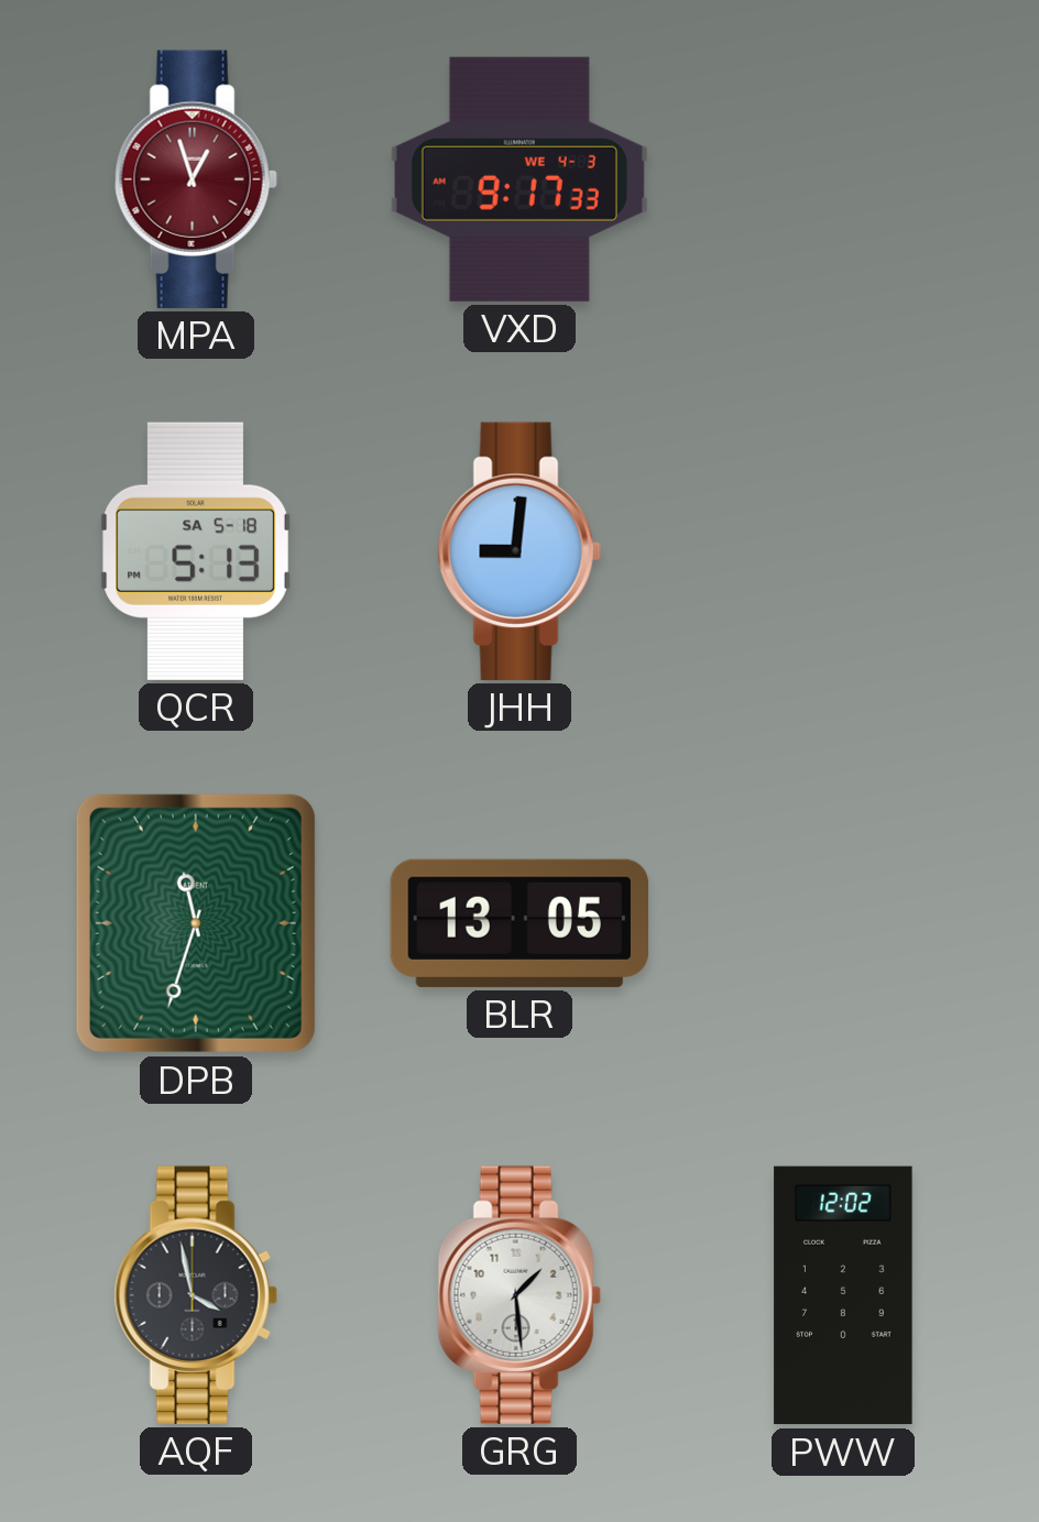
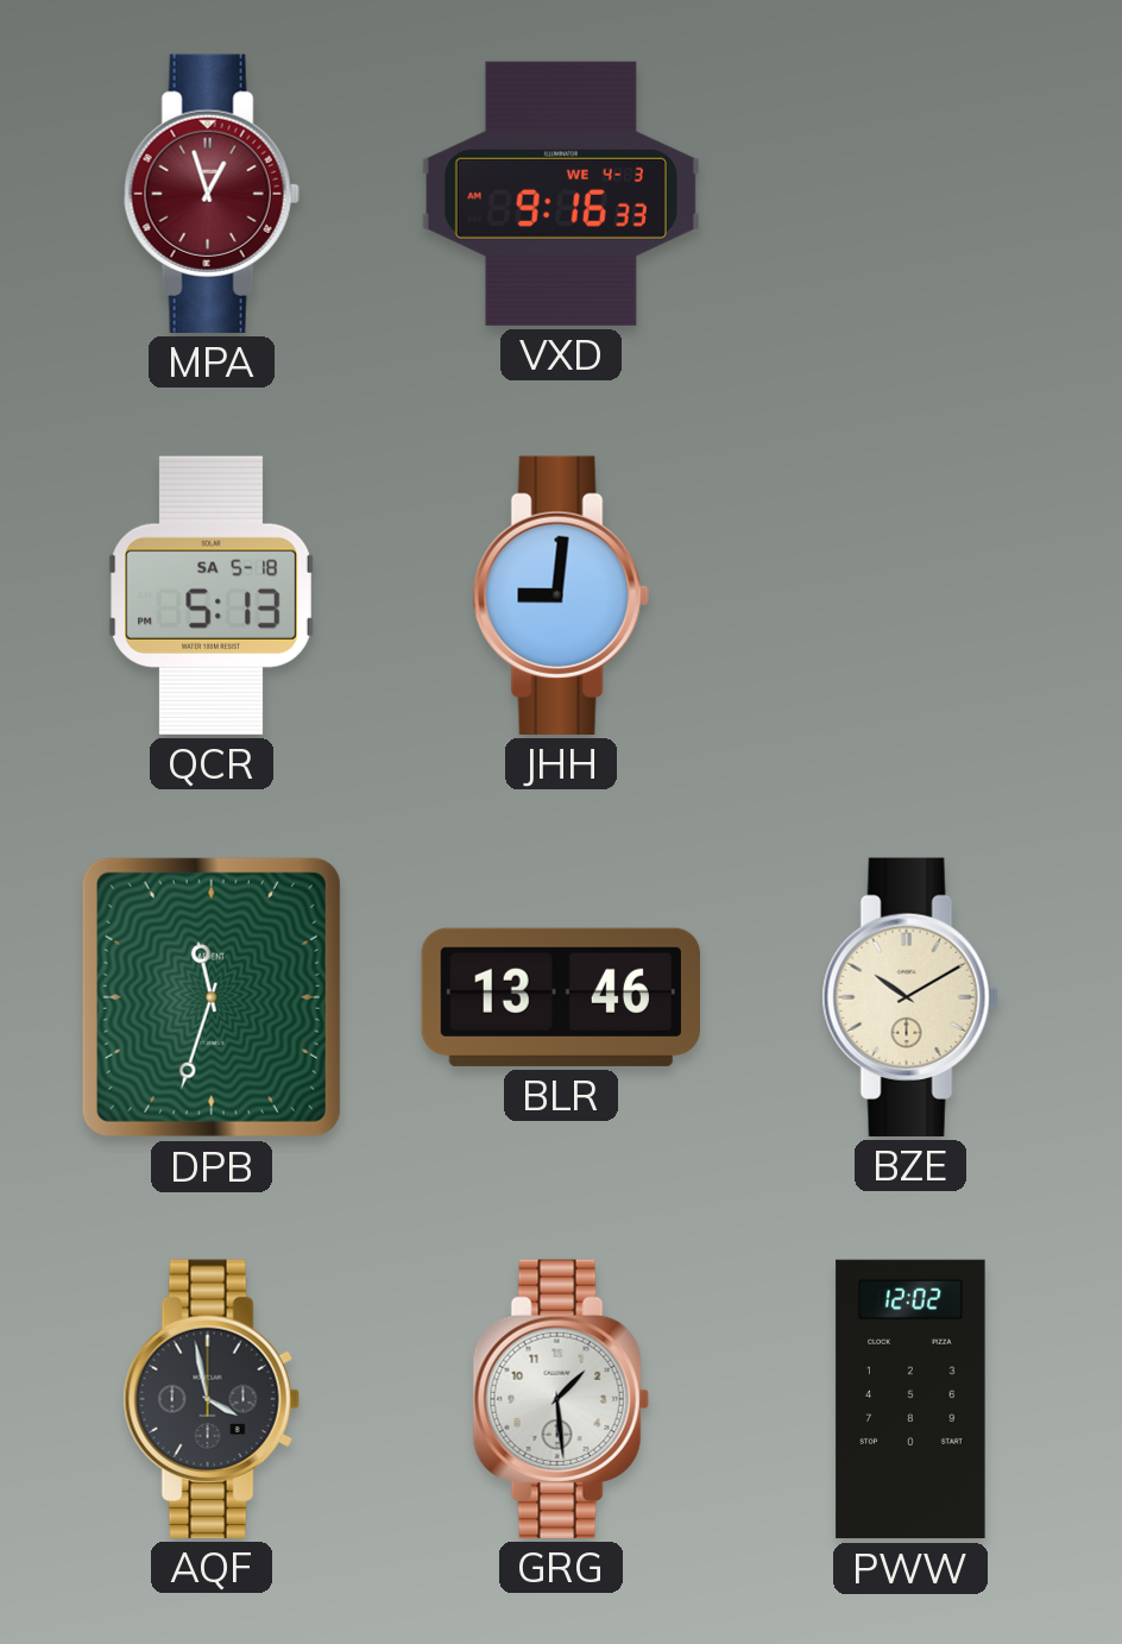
VXD: 9:17 -> 9:16
BLR: 13:05 -> 13:46
BZE: none -> 10:10
